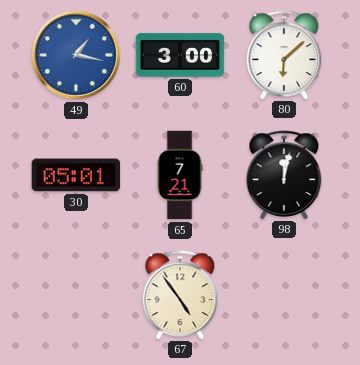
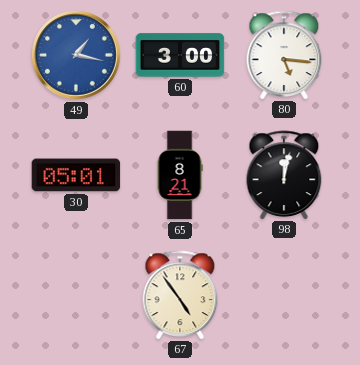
80: 6:08 -> 5:16
65: 7:21 -> 8:21
